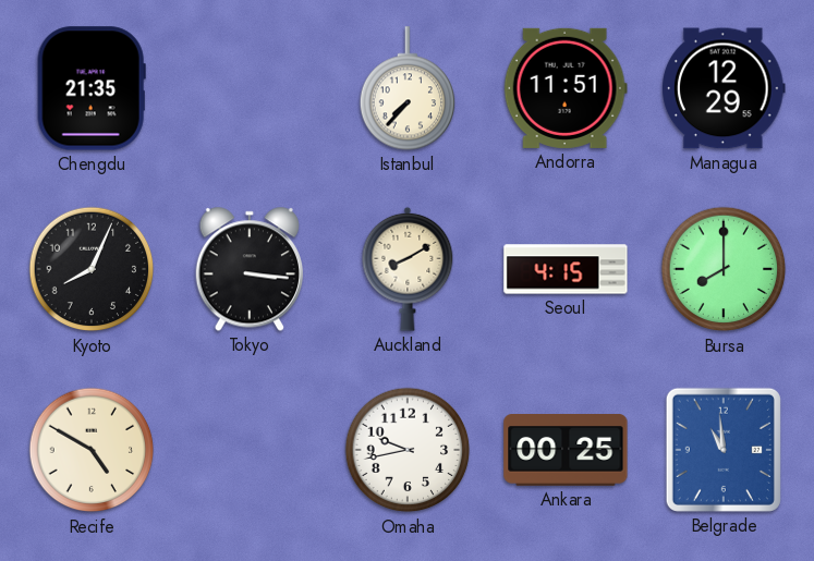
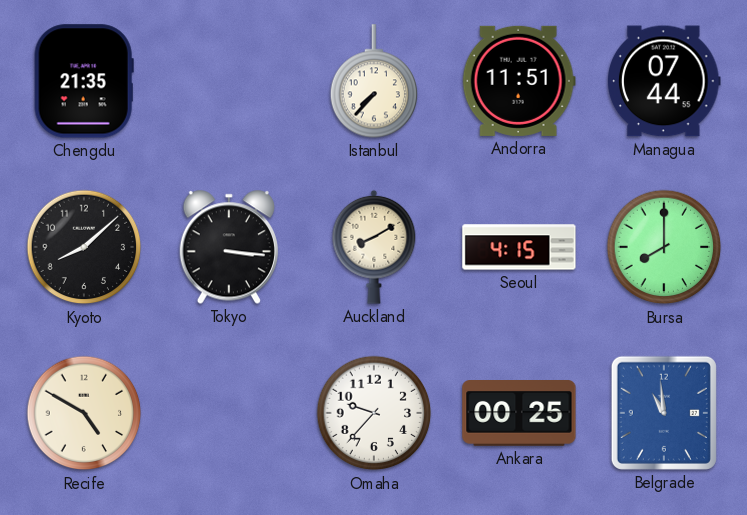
Managua: 12:29 -> 07:44
Kyoto: 8:04 -> 8:08
Omaha: 9:43 -> 9:37
